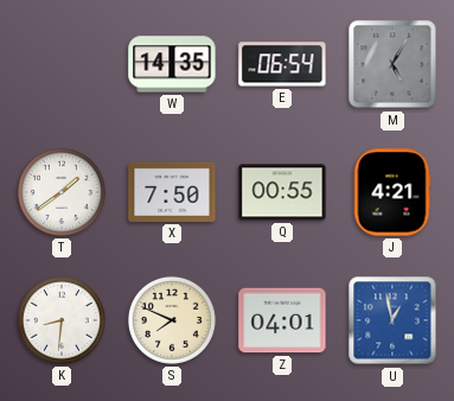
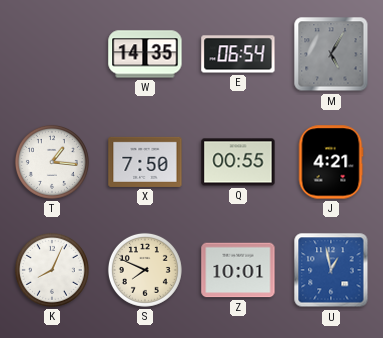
T: 1:39 -> 1:16
K: 8:31 -> 8:04
Z: 04:01 -> 10:01
